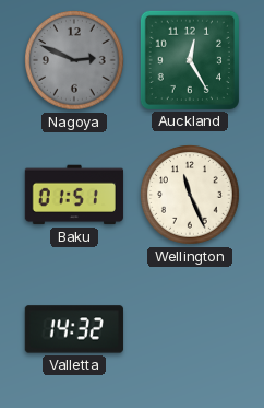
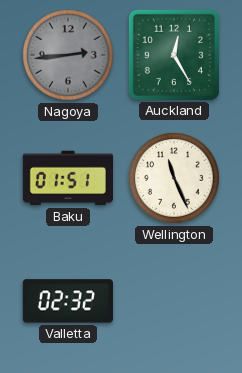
Nagoya: 2:49 -> 2:44
Valletta: 14:32 -> 02:32
